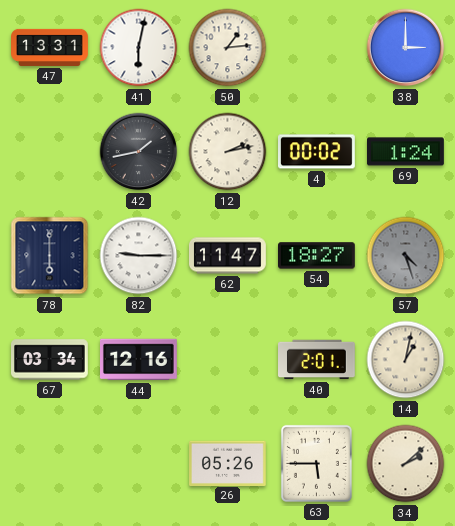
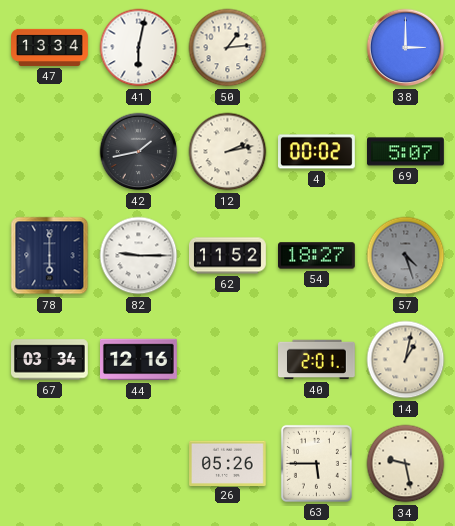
47: 13:31 -> 13:34
69: 1:24 -> 5:07
62: 11:47 -> 11:52
34: 2:08 -> 9:28
